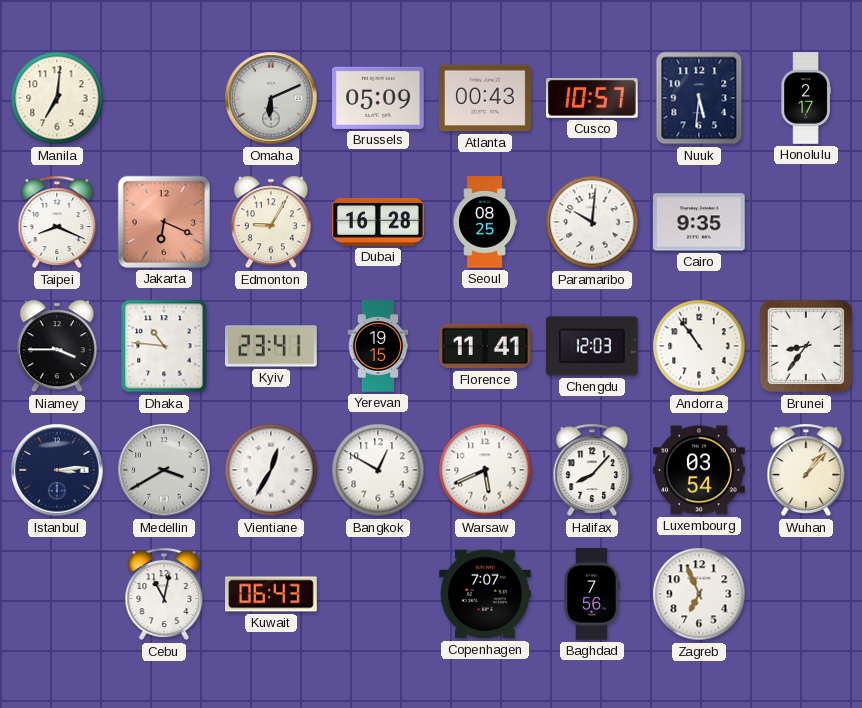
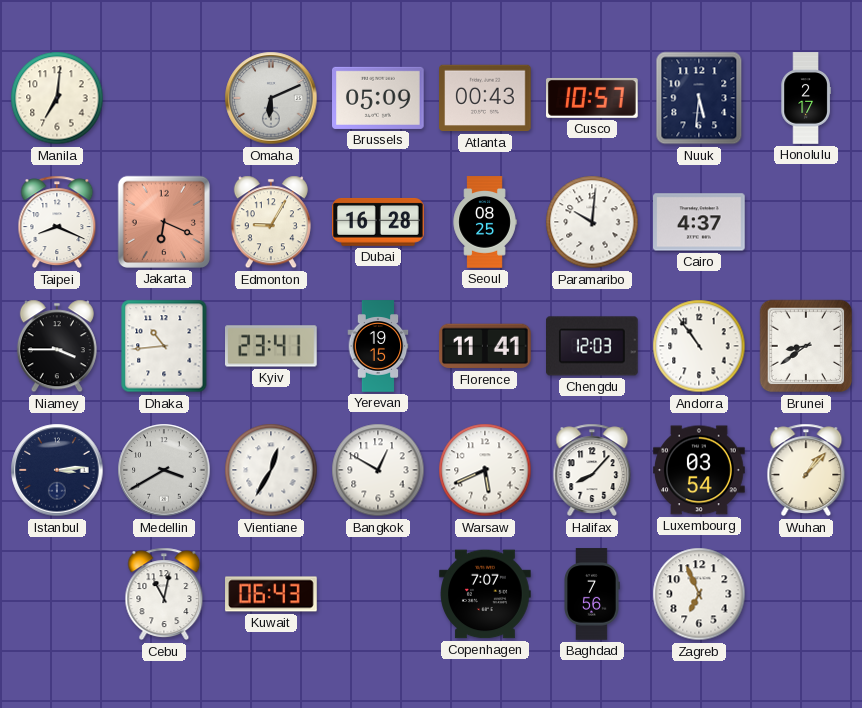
Cairo: 9:35 -> 4:37
Dhaka: 10:46 -> 10:44
Brunei: 8:36 -> 8:39
